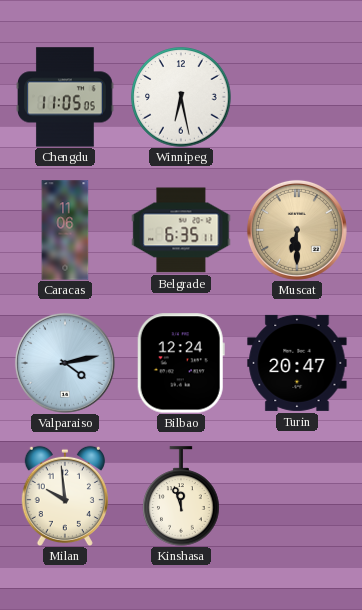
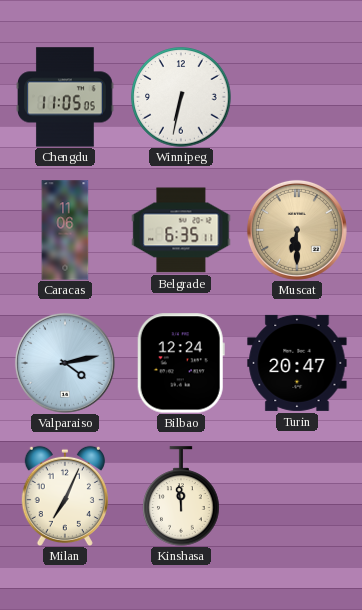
Winnipeg: 6:28 -> 6:32
Milan: 9:59 -> 7:04
Kinshasa: 11:57 -> 11:59
